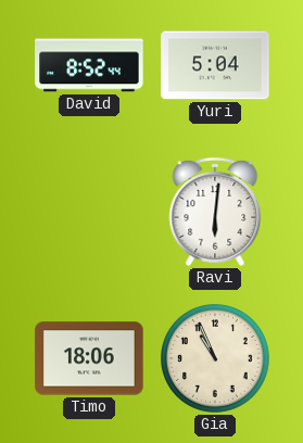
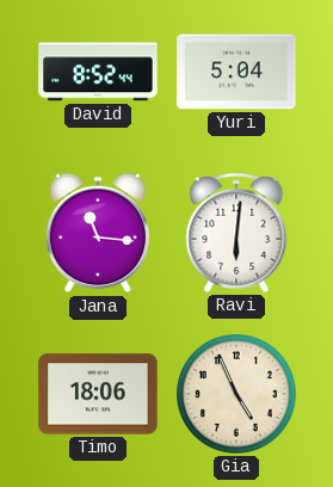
Jana: none -> 11:16
Gia: 10:56 -> 4:56
